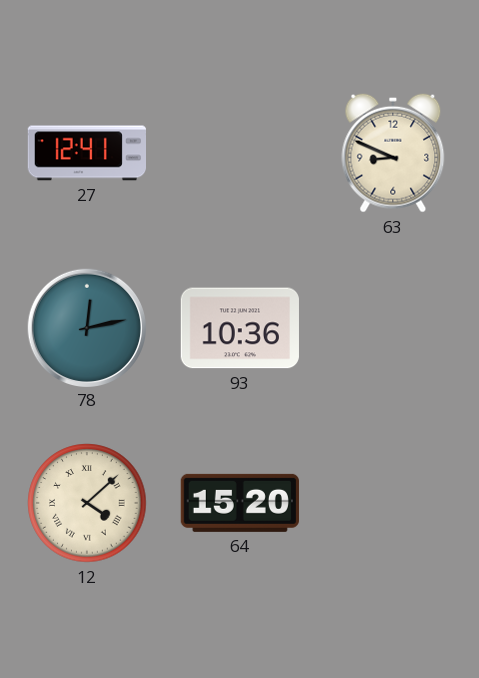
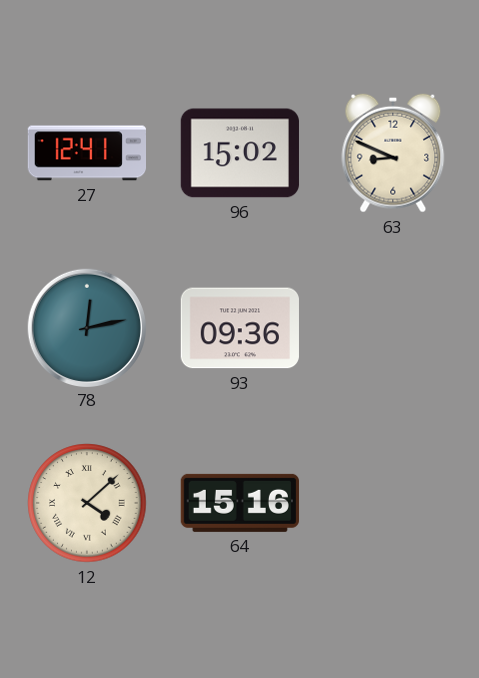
96: none -> 15:02
93: 10:36 -> 09:36
64: 15:20 -> 15:16
